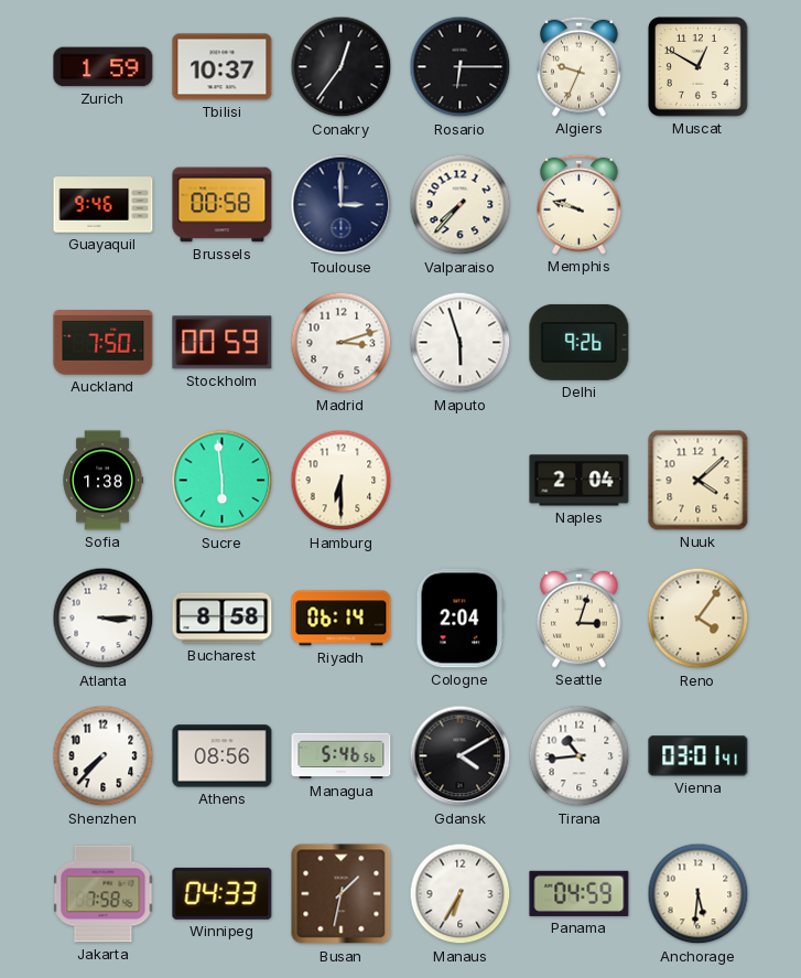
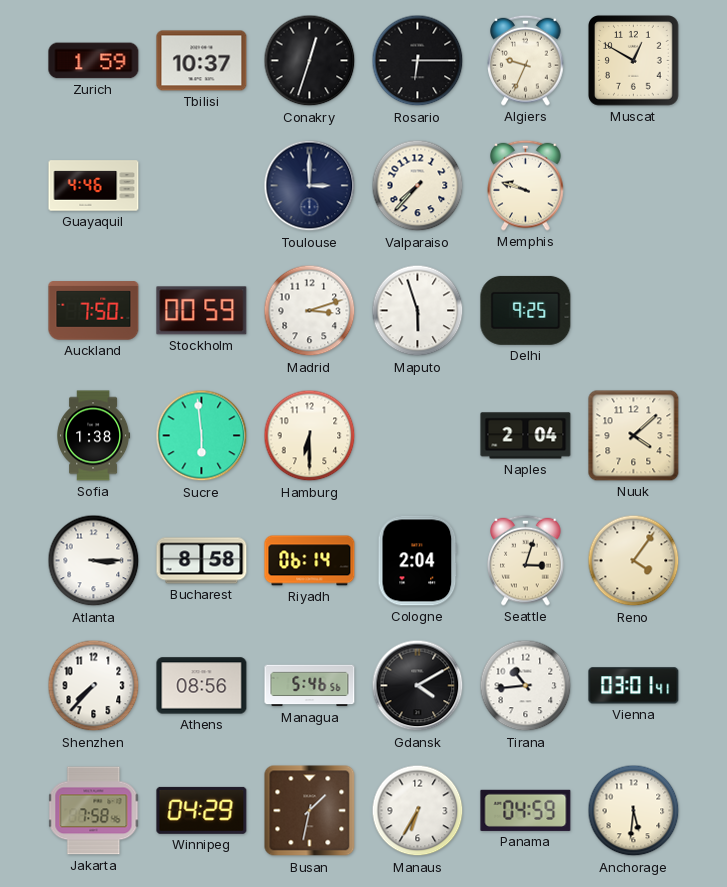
Conakry: 12:36 -> 12:33
Guayaquil: 9:46 -> 4:46
Brussels: 00:58 -> none
Delhi: 9:26 -> 9:25
Winnipeg: 04:33 -> 04:29
